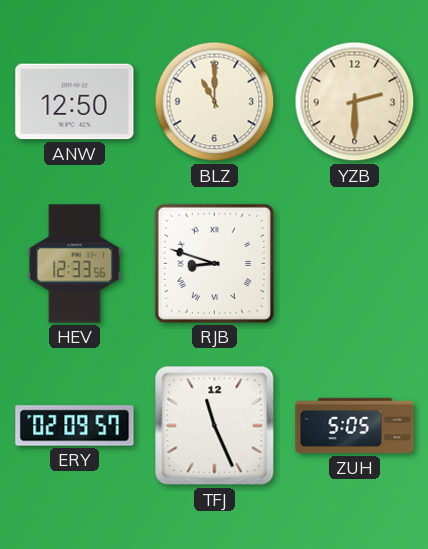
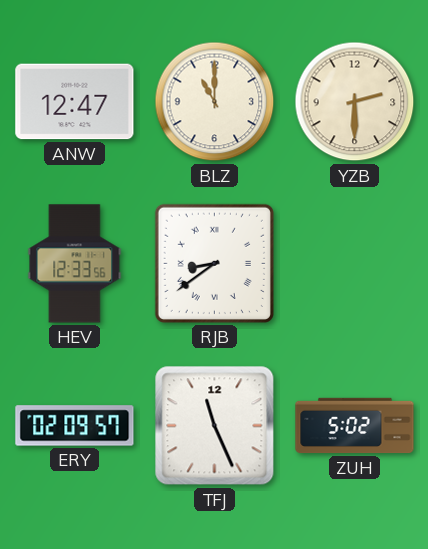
ANW: 12:50 -> 12:47
RJB: 8:48 -> 8:39
ZUH: 5:05 -> 5:02
